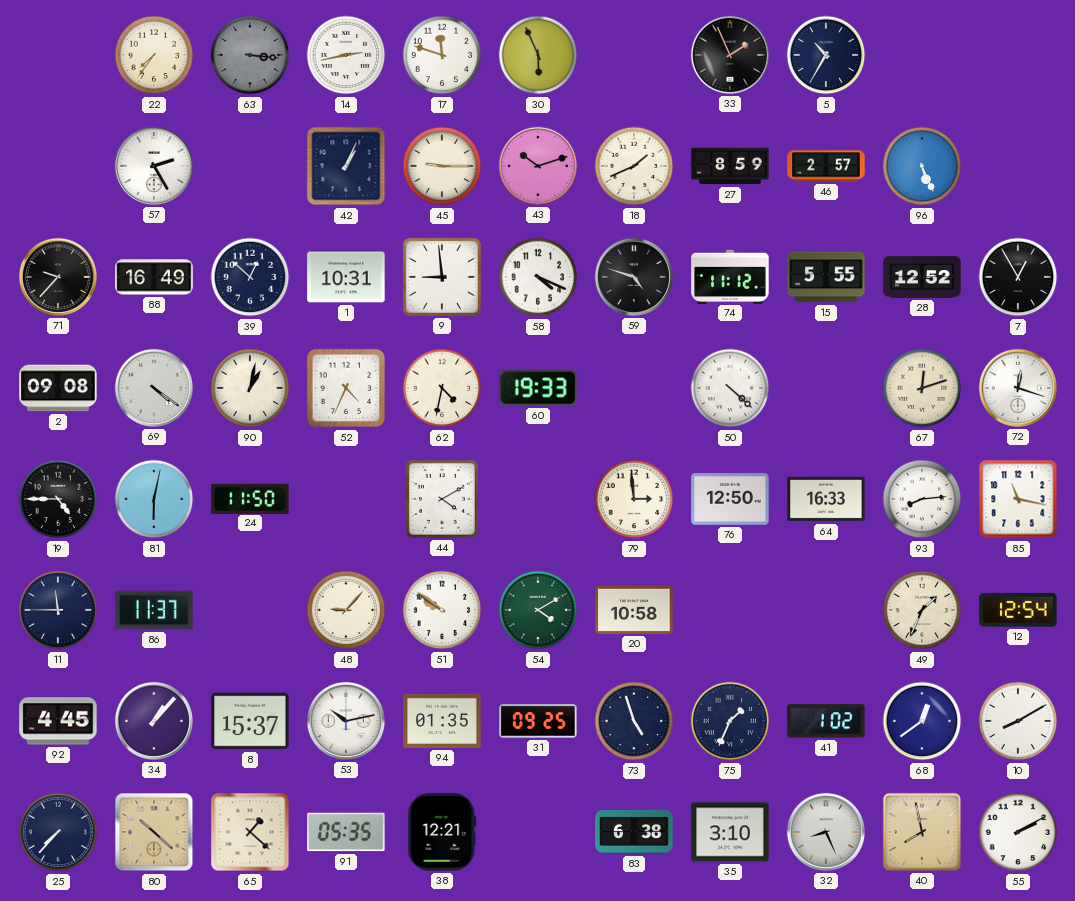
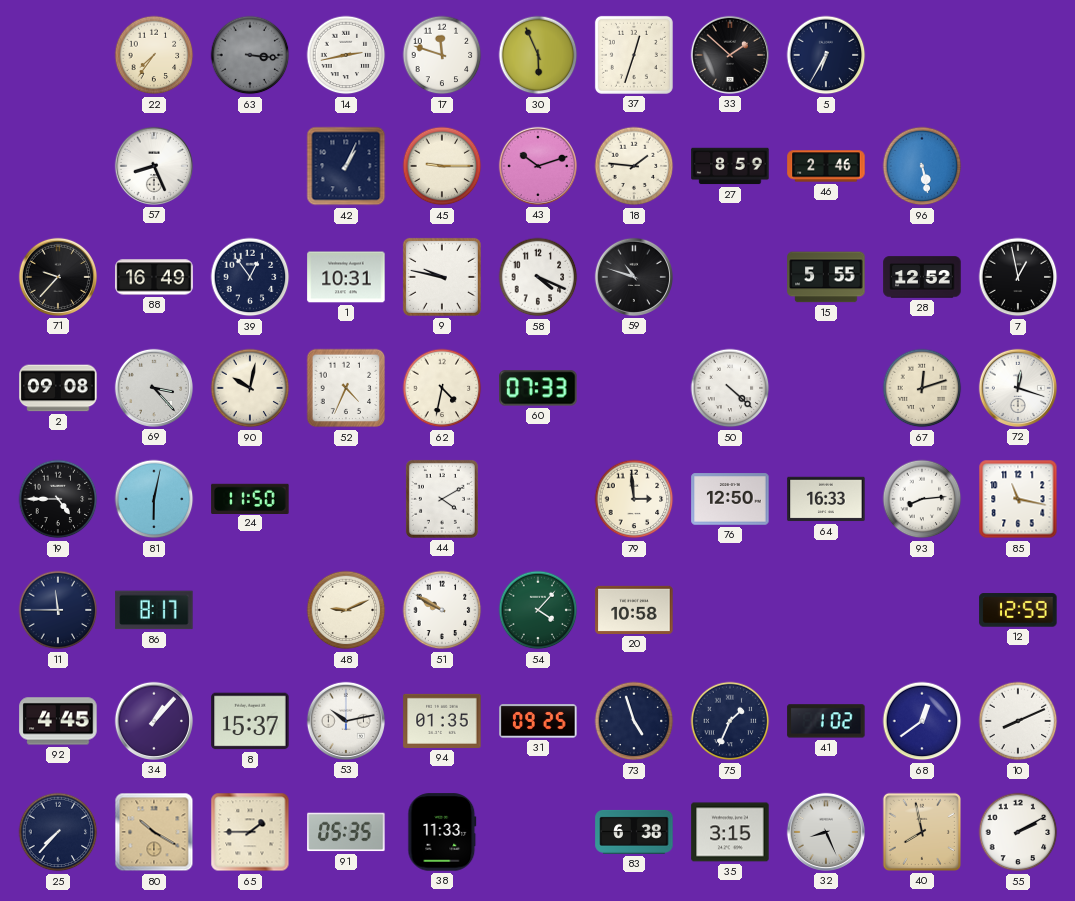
37: none -> 12:33
33: 1:56 -> 1:52
5: 10:35 -> 6:35
57: 2:25 -> 8:26
18: 1:41 -> 1:46
46: 2:57 -> 2:46
96: 5:26 -> 5:28
39: 12:52 -> 12:54
9: 8:59 -> 9:47
59: 4:48 -> 10:48
74: 11:12 -> none
7: 12:55 -> 12:58
69: 4:21 -> 3:23
90: 1:02 -> 10:02
60: 19:33 -> 07:33
86: 11:37 -> 8:17
48: 9:07 -> 9:11
51: 9:51 -> 9:50
54: 4:10 -> 4:07
49: 1:34 -> none
12: 12:54 -> 12:59
10: 8:10 -> 8:11
80: 10:22 -> 10:20
65: 1:22 -> 1:45
38: 12:21 -> 11:33
35: 3:10 -> 3:15
